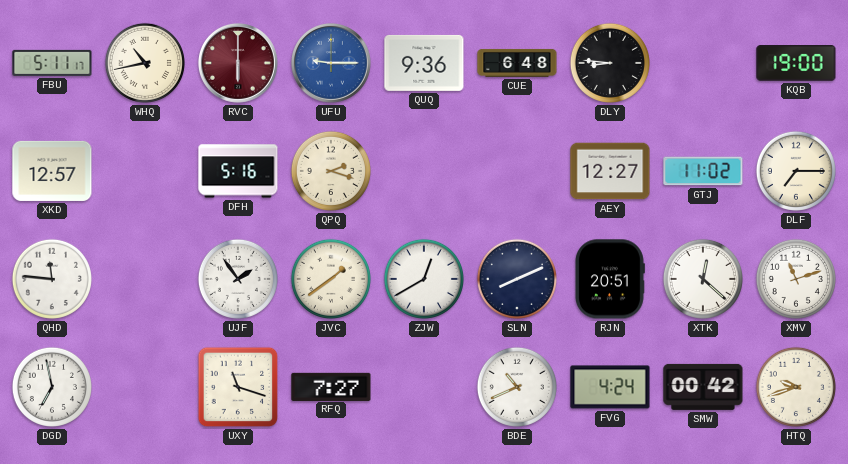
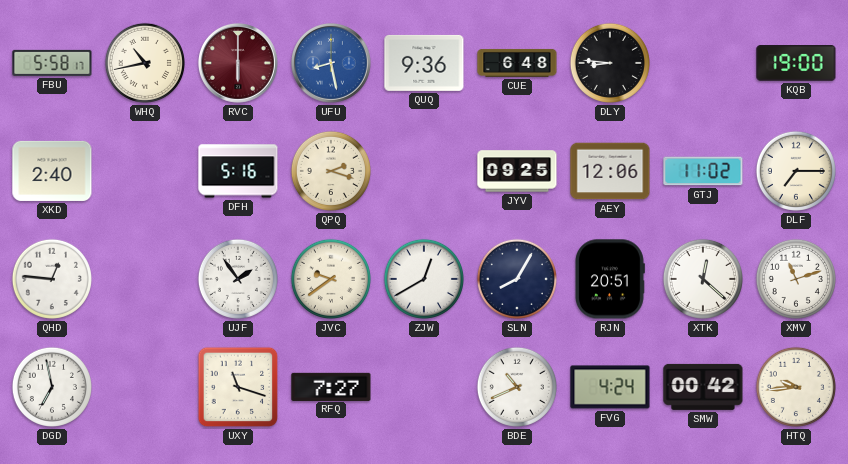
FBU: 5:11 -> 5:58
UFU: 9:15 -> 8:28
XKD: 12:57 -> 2:40
JYV: none -> 09:25
AEY: 12:27 -> 12:06
QHD: 11:46 -> 12:46
JVC: 1:39 -> 9:39
SLN: 8:11 -> 8:05
HTQ: 9:42 -> 9:44
